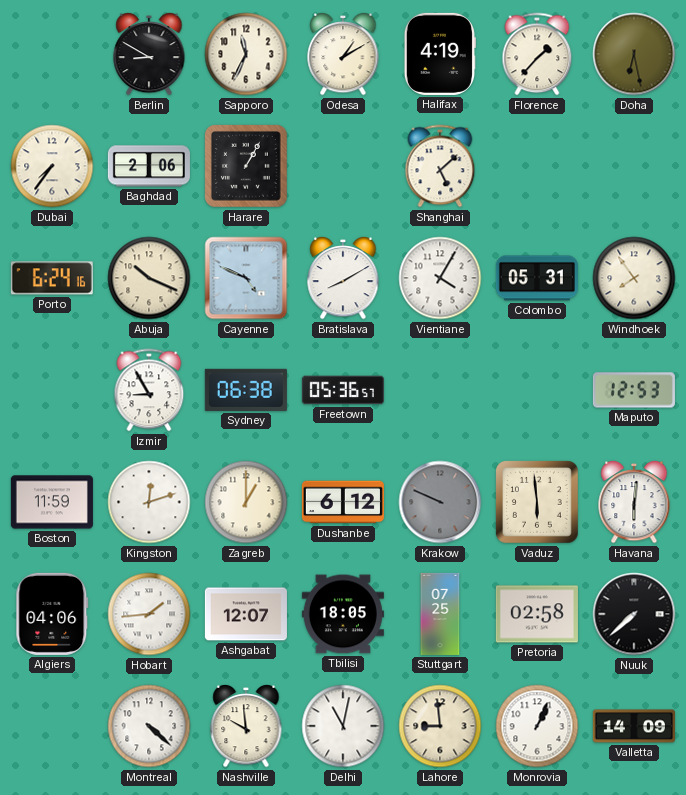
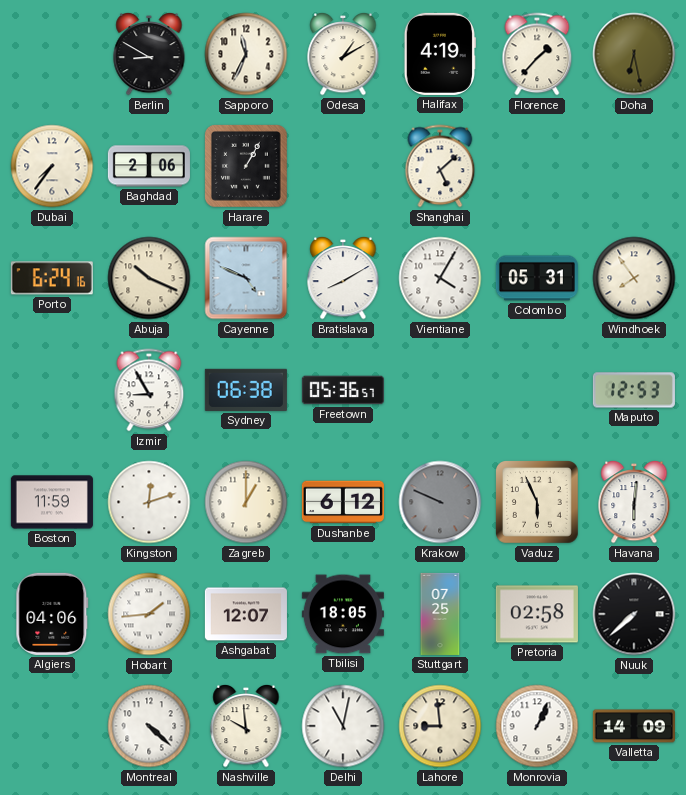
Vaduz: 5:59 -> 5:56
